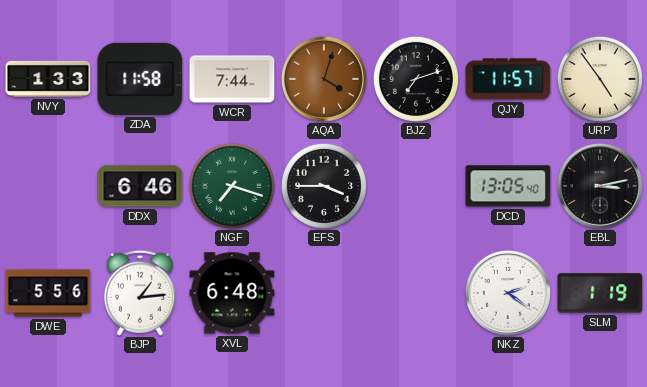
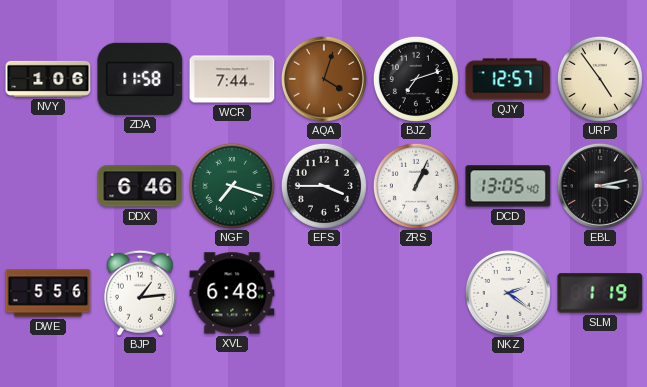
NVY: 1:33 -> 1:06
QJY: 11:57 -> 12:57
ZRS: none -> 1:04
